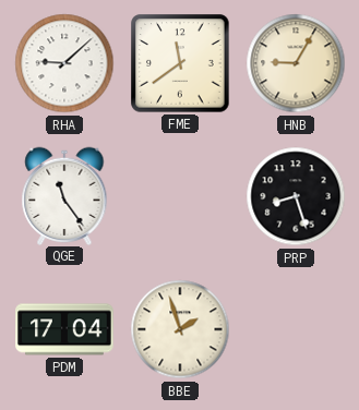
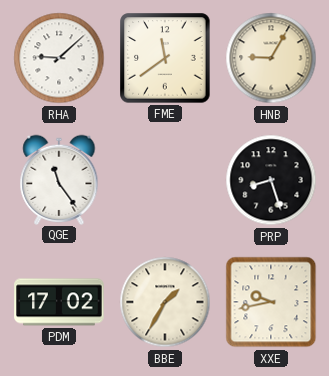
PDM: 17:04 -> 17:02
BBE: 1:57 -> 1:35
XXE: none -> 9:43
